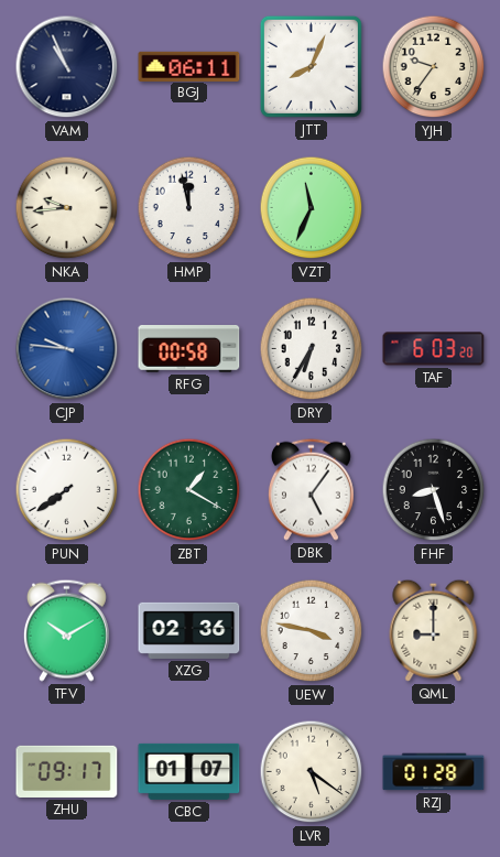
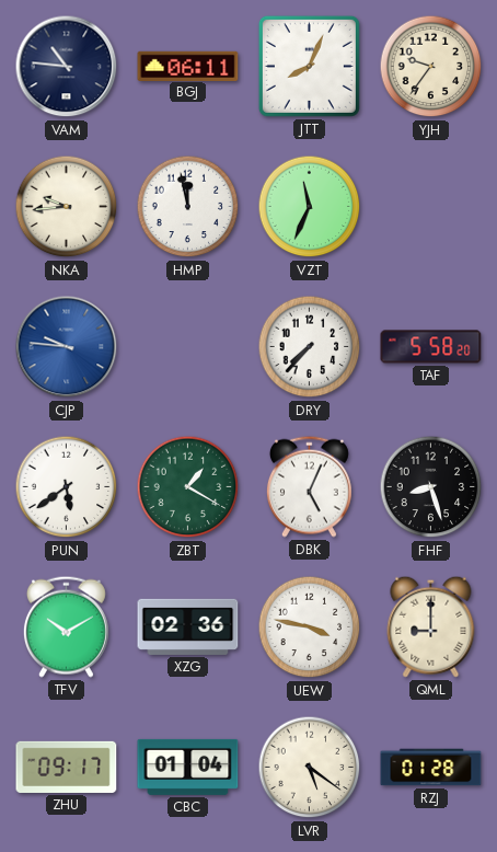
VAM: 10:56 -> 10:46
RFG: 00:58 -> none
DRY: 6:35 -> 7:37
TAF: 6:03 -> 5:58
PUN: 7:39 -> 5:39
DBK: 5:06 -> 5:04
CBC: 01:07 -> 01:04
